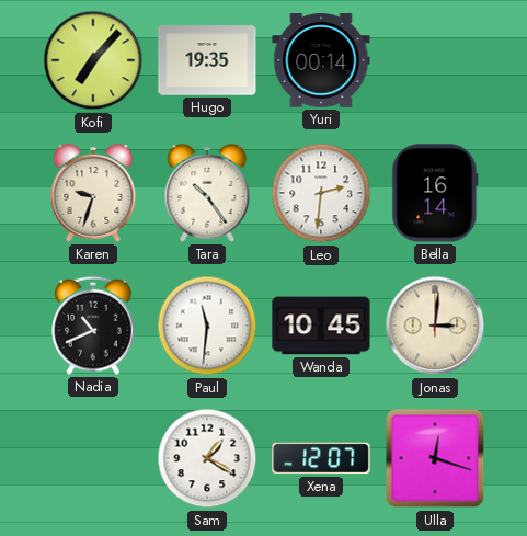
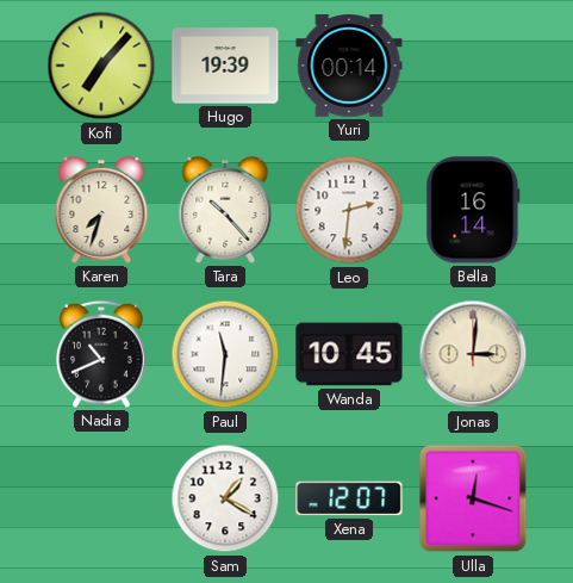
Hugo: 19:35 -> 19:39
Karen: 9:33 -> 7:33
Tara: 10:24 -> 10:23
